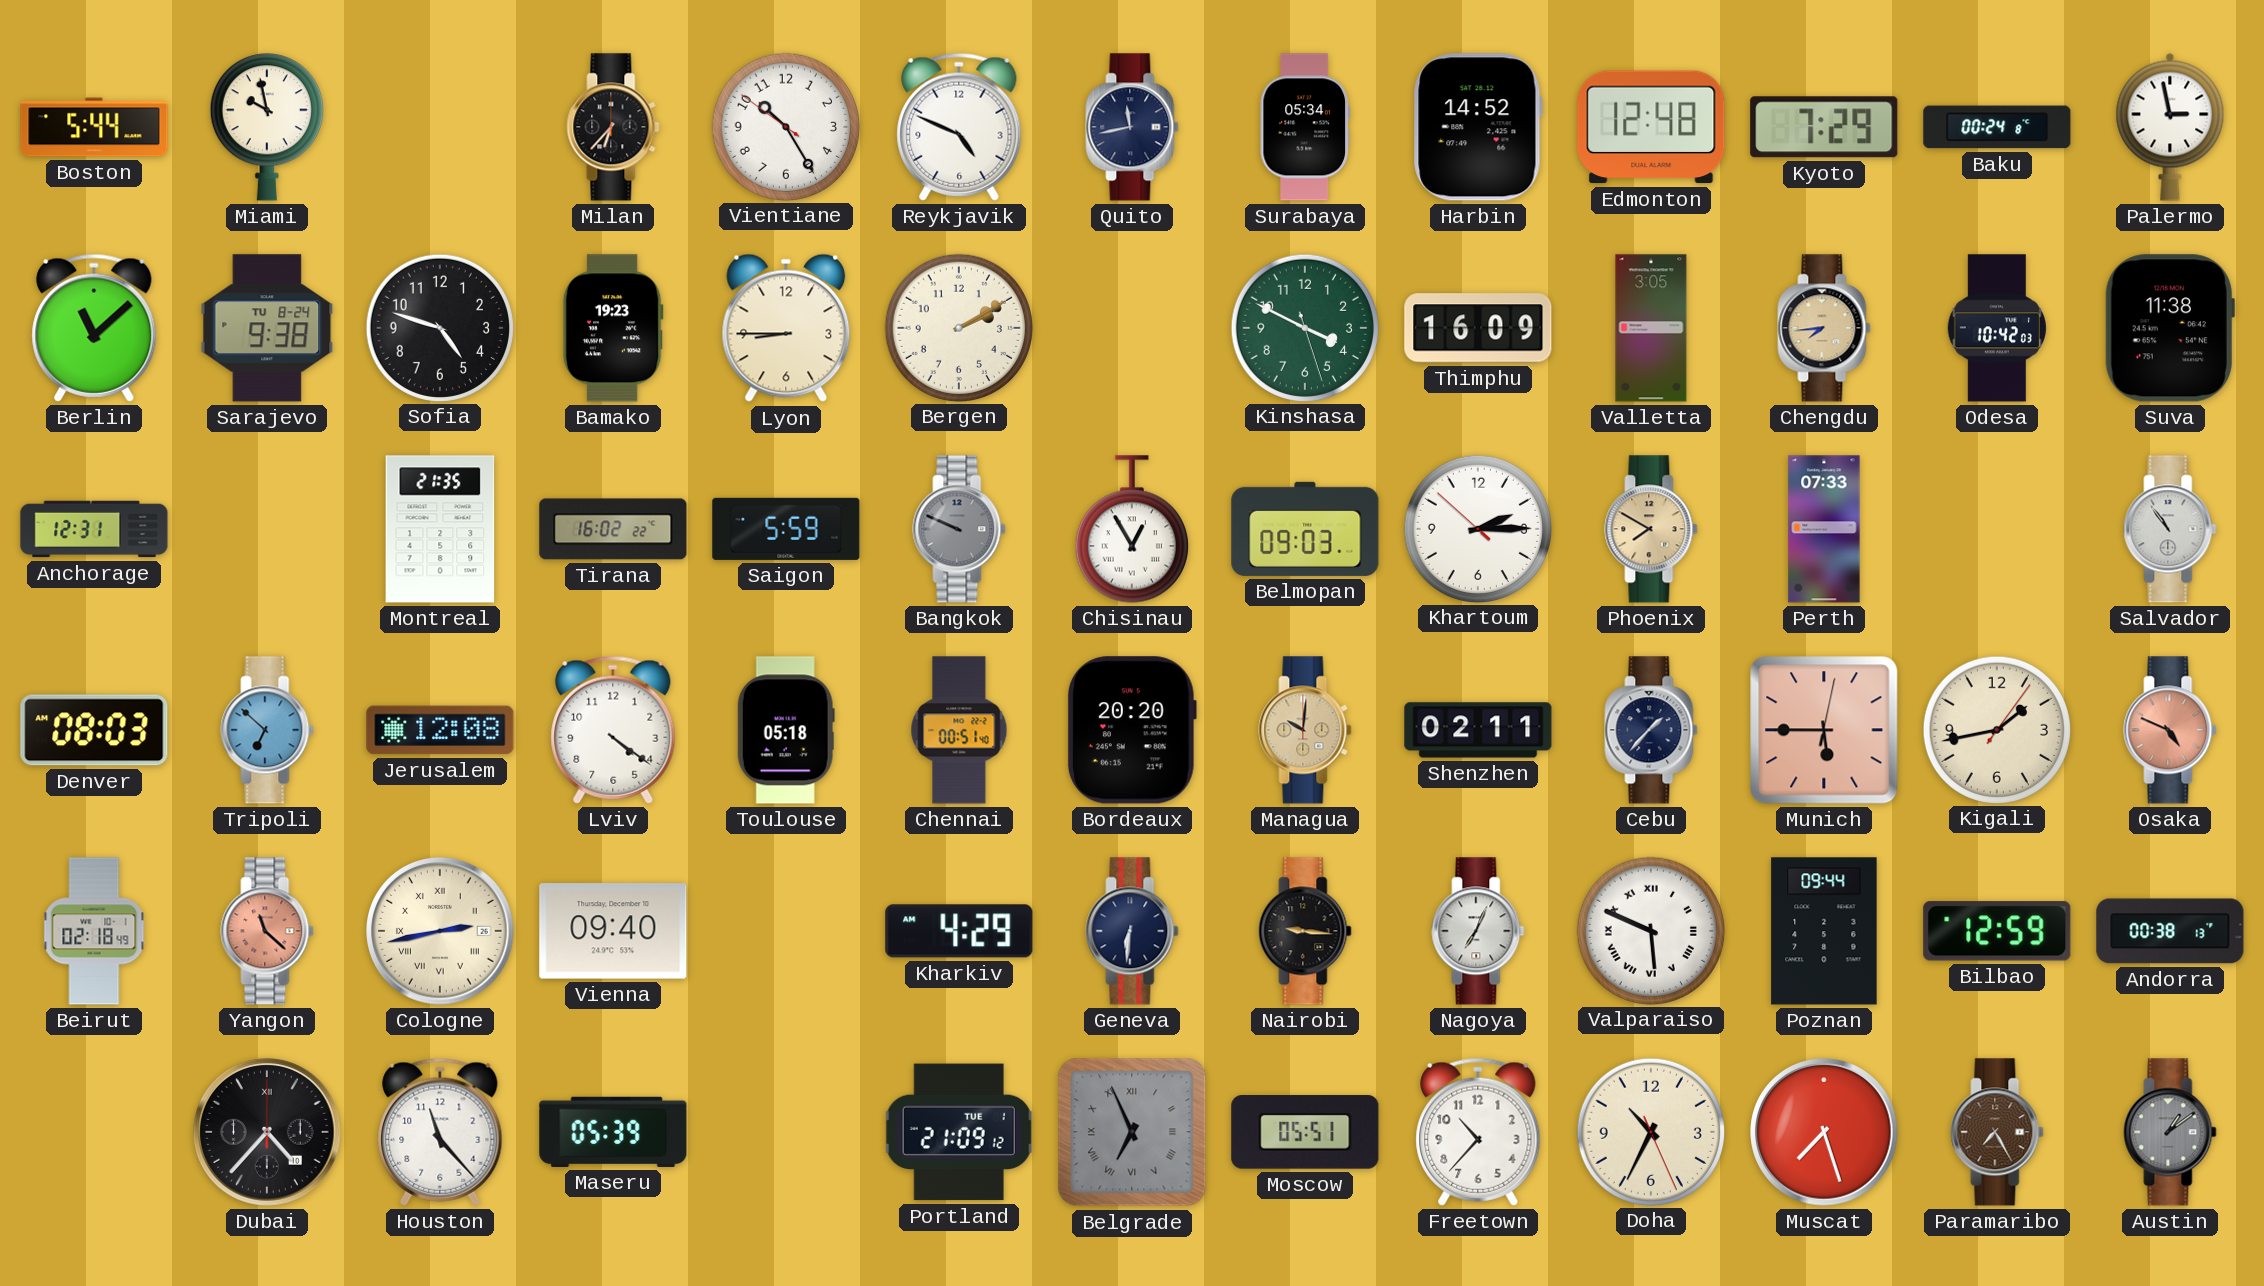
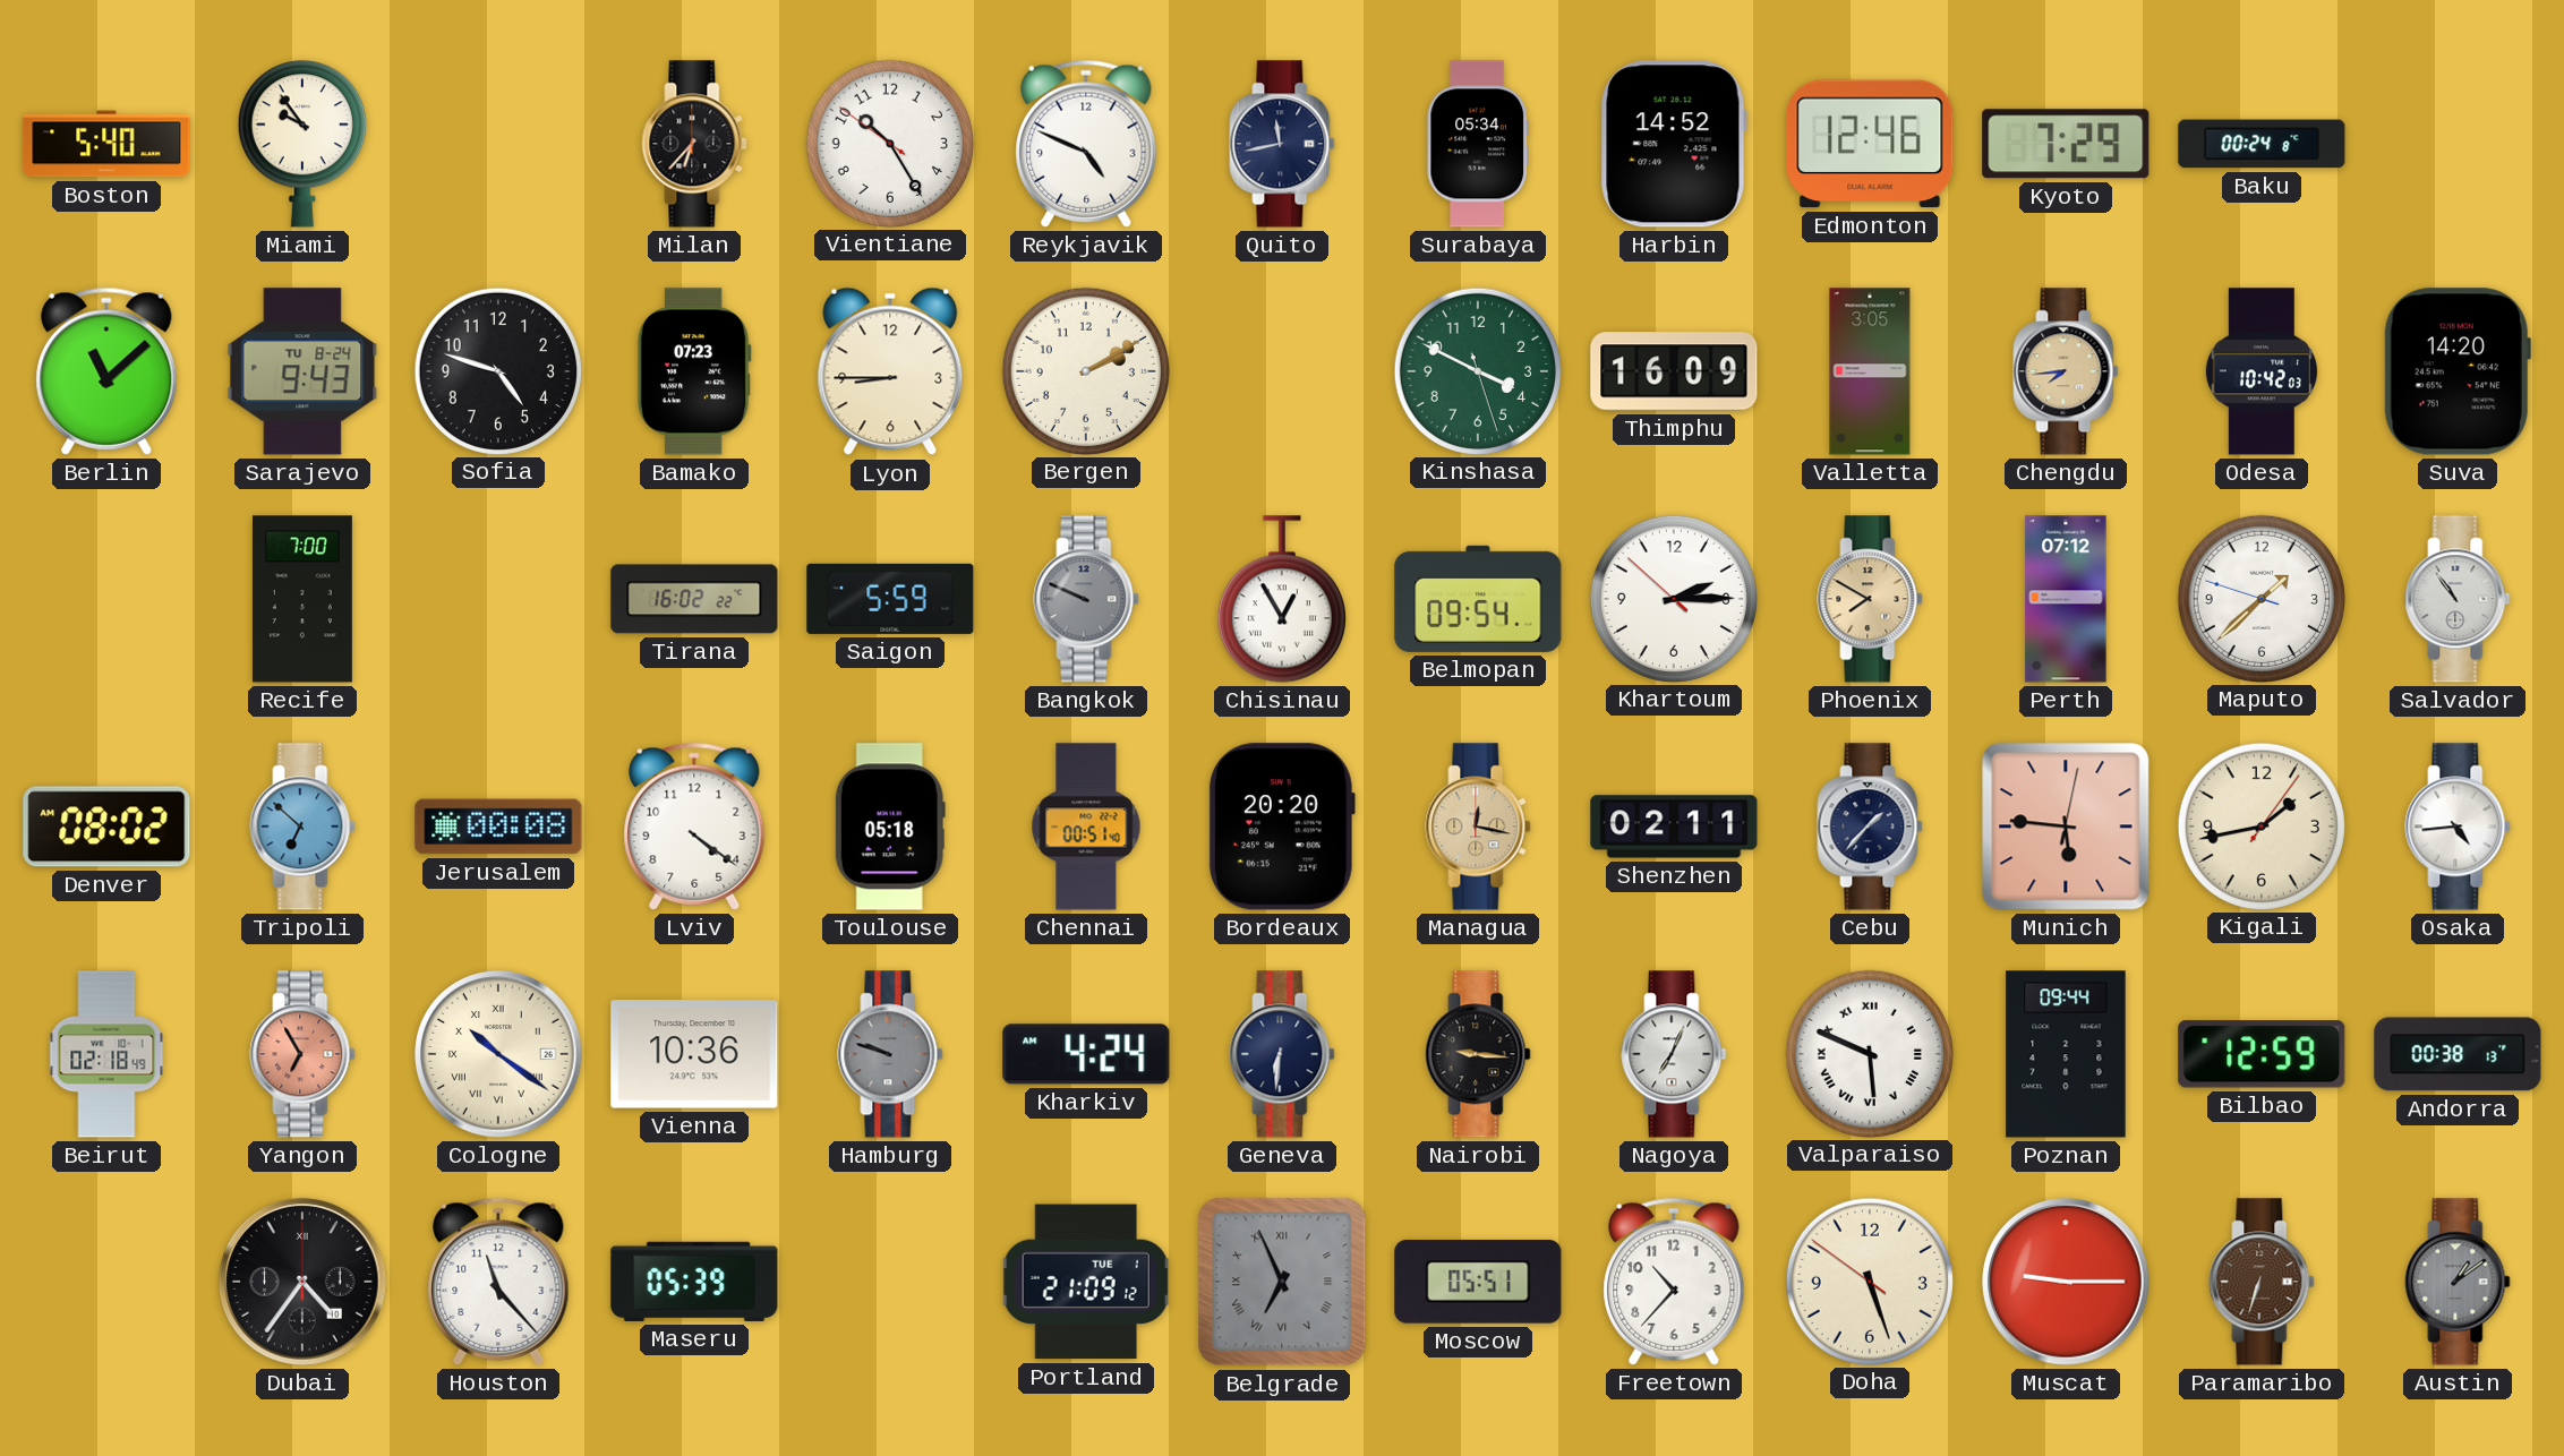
Boston: 5:44 -> 5:40
Miami: 9:58 -> 9:54
Edmonton: 12:48 -> 12:46
Palermo: 2:58 -> none
Sarajevo: 9:38 -> 9:43
Bamako: 19:23 -> 07:23
Suva: 11:38 -> 14:20
Anchorage: 12:31 -> none
Recife: none -> 7:00
Montreal: 21:35 -> none
Belmopan: 09:03 -> 09:54
Perth: 07:33 -> 07:12
Maputo: none -> 1:37
Denver: 08:03 -> 08:02
Jerusalem: 12:08 -> 00:08
Managua: 10:01 -> 12:17
Munich: 5:45 -> 5:46
Osaka: 4:49 -> 4:44
Osaka dial: salmon -> white
Yangon: 11:22 -> 6:55
Cologne: 2:43 -> 10:21
Vienna: 09:40 -> 10:36
Hamburg: none -> 9:48
Kharkiv: 4:29 -> 4:24
Dubai: 4:37 -> 4:36
Doha: 10:34 -> 5:26
Muscat: 7:27 -> 9:15
Paramaribo: 7:25 -> 6:33
